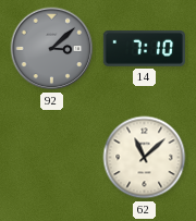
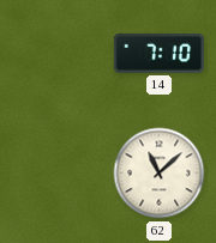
92: 3:08 -> none
